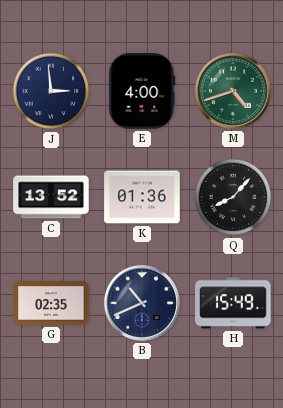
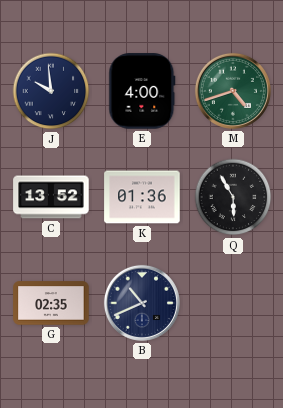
J: 2:59 -> 9:59
Q: 8:07 -> 5:55
H: 15:49 -> none
